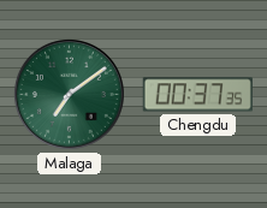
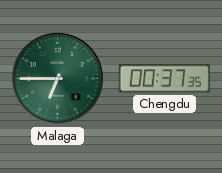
Malaga: 7:09 -> 6:45
